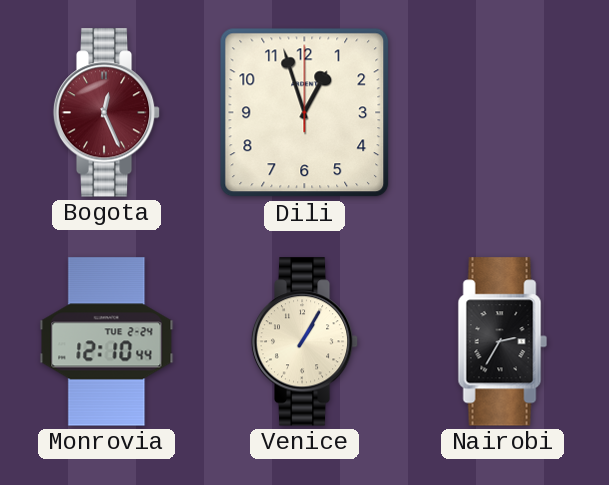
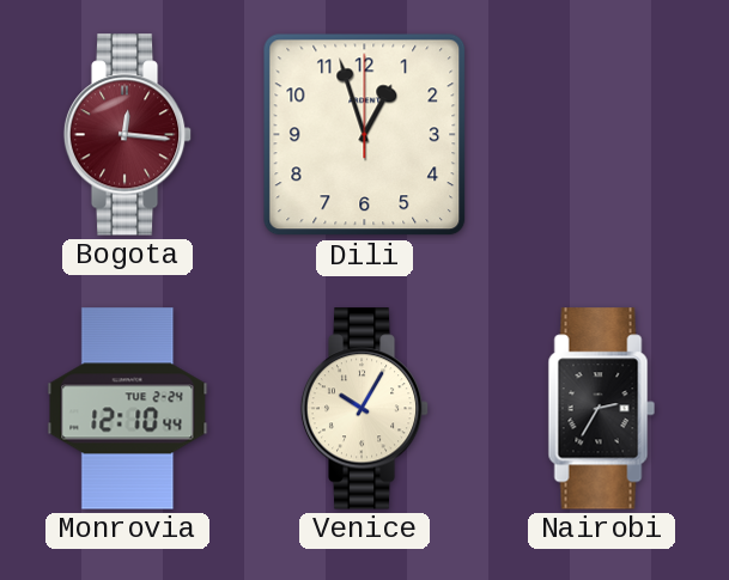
Bogota: 12:26 -> 12:16
Venice: 1:05 -> 10:05
